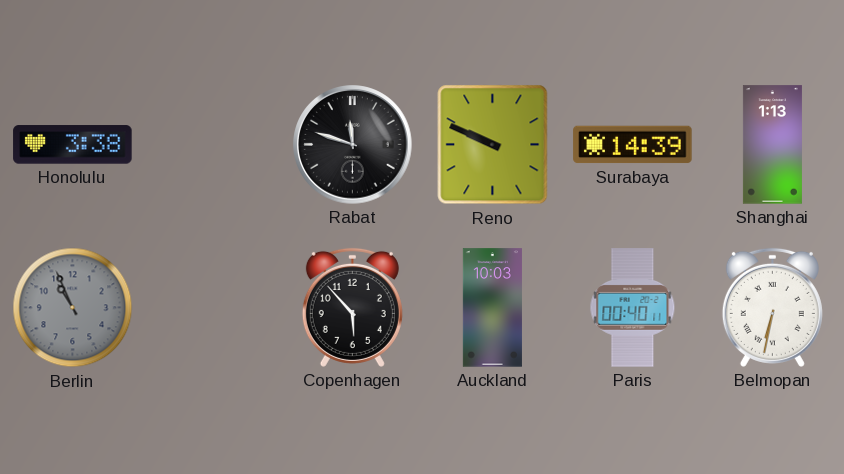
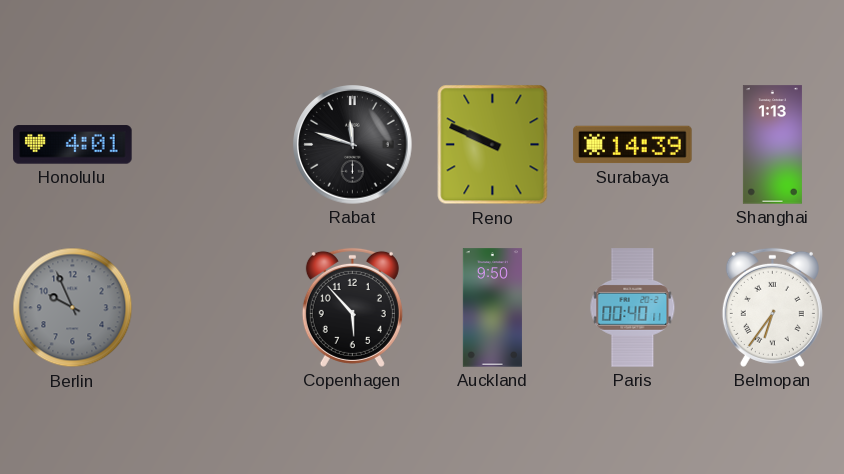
Honolulu: 3:38 -> 4:01
Berlin: 10:56 -> 9:56
Auckland: 10:03 -> 9:50
Belmopan: 6:32 -> 6:36
